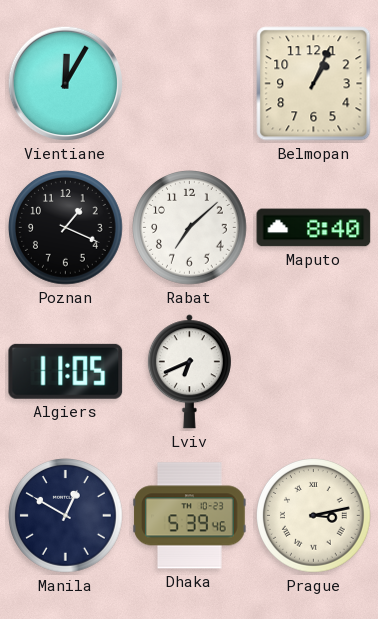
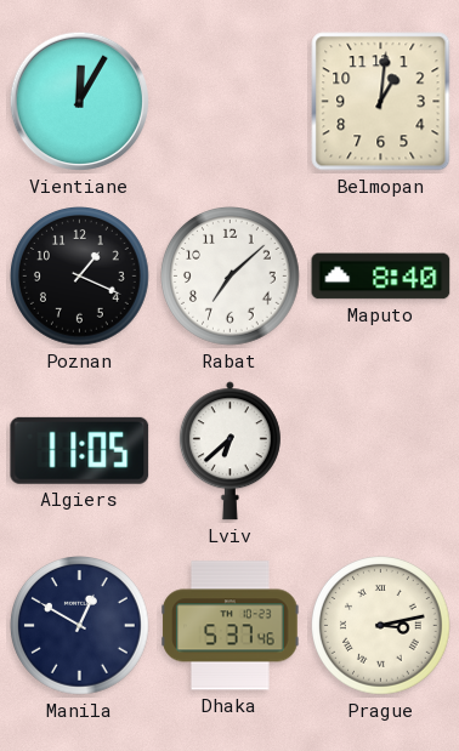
Belmopan: 1:04 -> 1:01
Lviv: 6:41 -> 6:38
Dhaka: 5:39 -> 5:37
